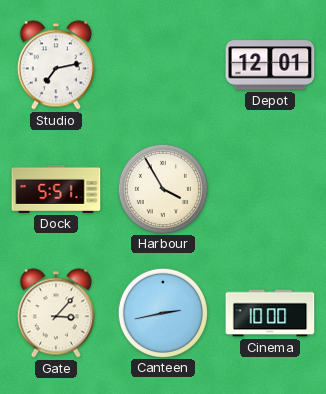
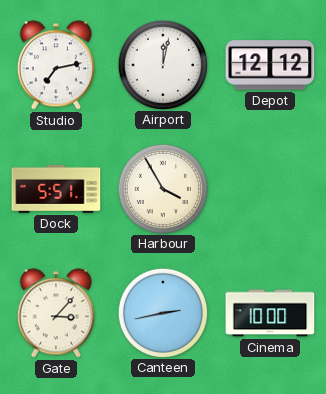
Airport: none -> 12:02
Depot: 12:01 -> 12:12
